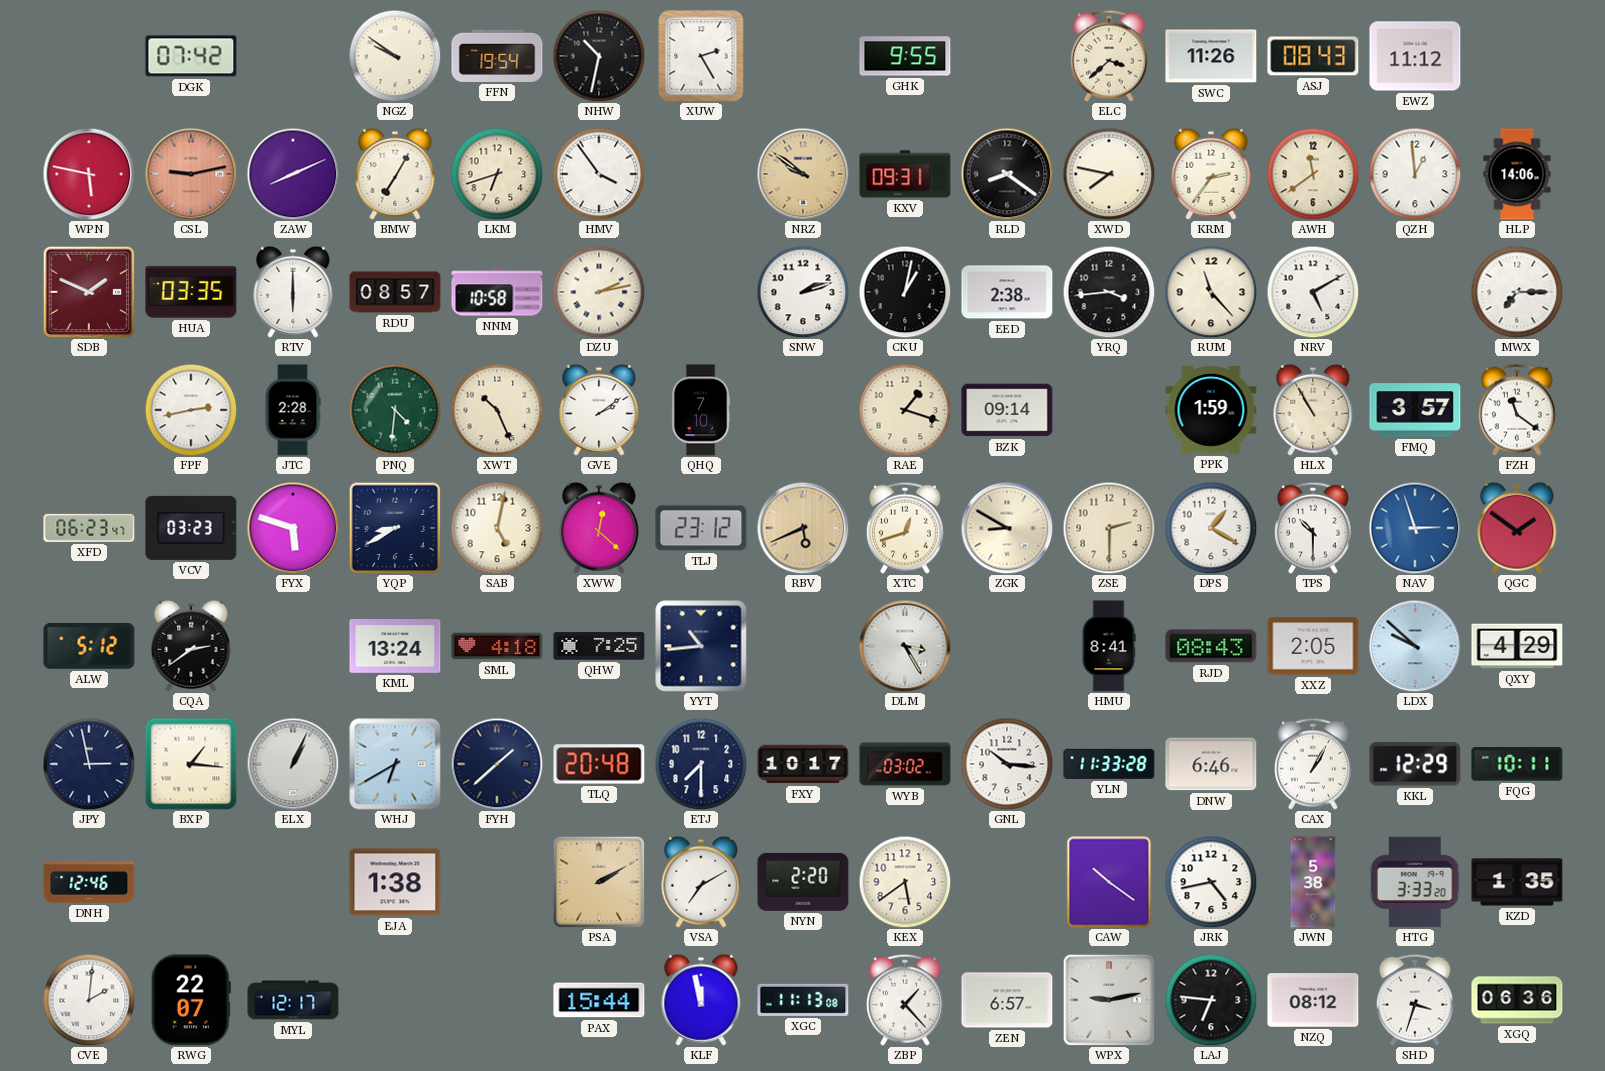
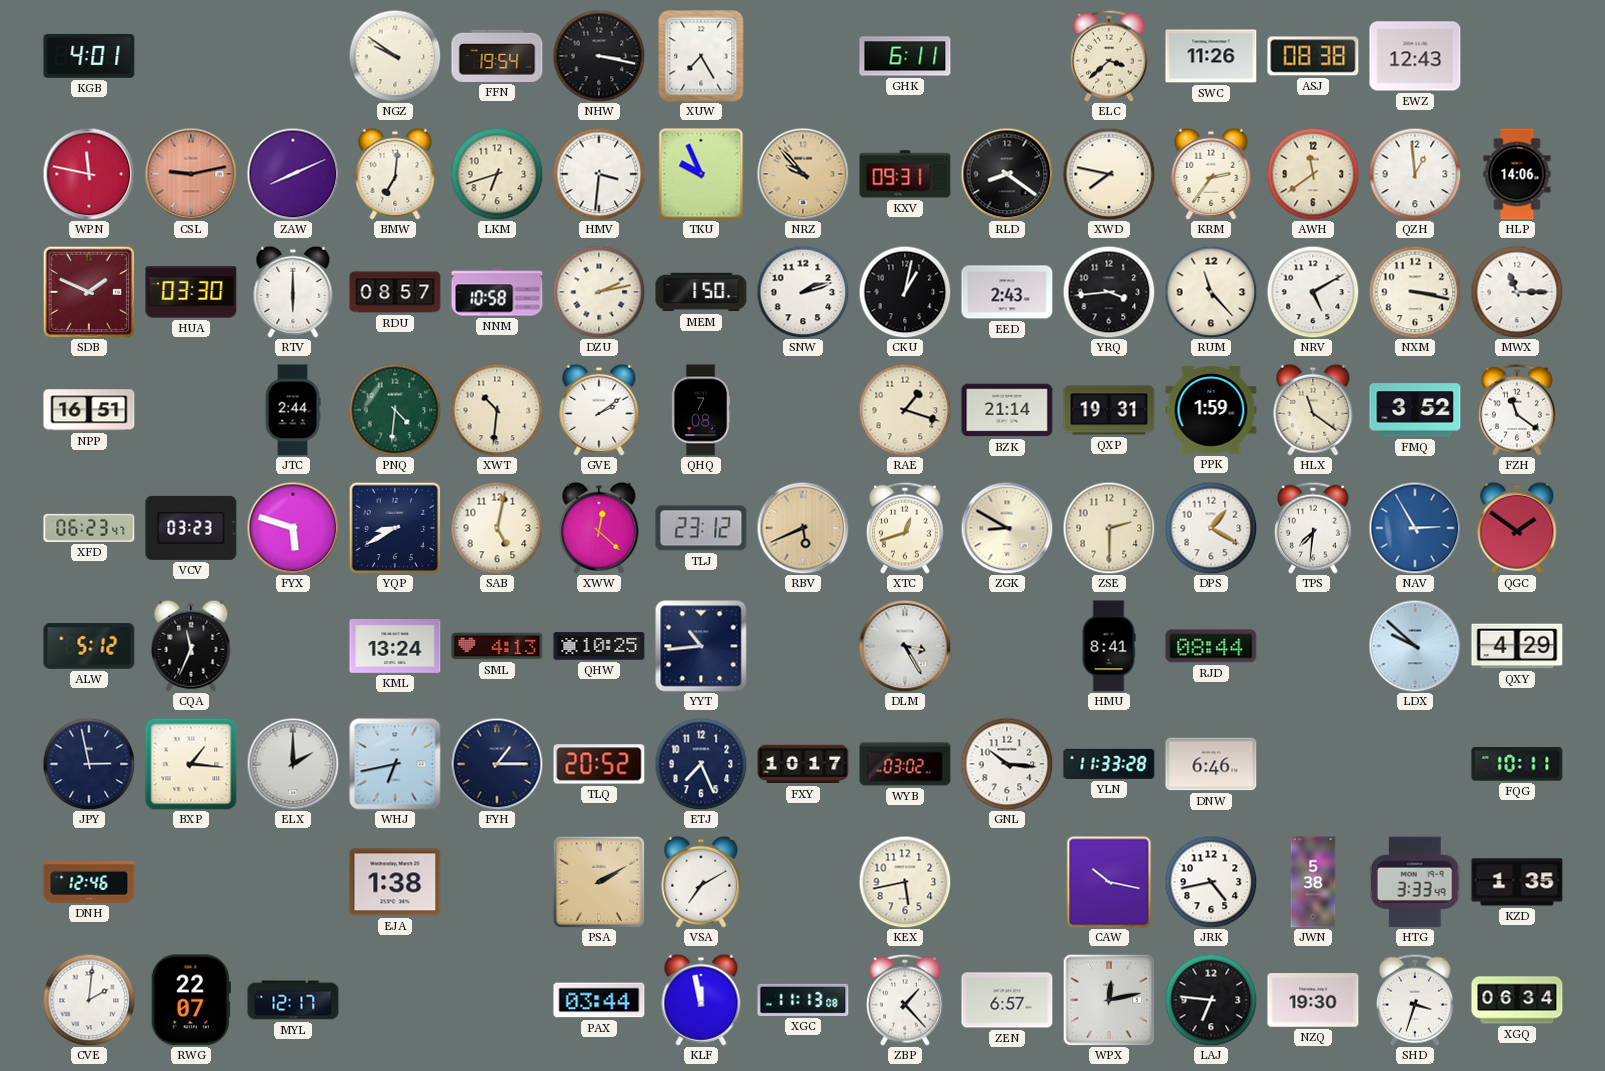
KGB: none -> 4:01
DGK: 07:42 -> none
NHW: 10:32 -> 3:17
XUW: 2:25 -> 7:25
GHK: 9:55 -> 6:11
ASJ: 08:43 -> 08:38
EWZ: 11:12 -> 12:43
WPN: 5:47 -> 11:47
BMW: 7:05 -> 7:01
HMV: 3:54 -> 3:31
TKU: none -> 9:56
NRZ: 9:51 -> 9:53
HUA: 03:35 -> 03:30
MEM: none -> 1:50
EED: 2:38 -> 2:43
NXM: none -> 3:17
MWX: 7:15 -> 11:15
NPP: none -> 16:51
FPF: 2:43 -> none
JTC: 2:28 -> 2:44
XWT: 10:26 -> 10:31
QHQ: 7:10 -> 7:08
BZK: 09:14 -> 21:14
QXP: none -> 19:31
HLX: 10:55 -> 11:21
FMQ: 3:57 -> 3:52
TPS: 10:30 -> 7:31
NAV: 2:57 -> 2:55
CQA: 2:39 -> 11:34
SML: 4:18 -> 4:13
QHW: 7:25 -> 10:25
RJD: 08:43 -> 08:44
XXZ: 2:05 -> none
ELX: 1:04 -> 2:00
WHJ: 6:40 -> 6:43
FYH: 1:38 -> 1:15
TLQ: 20:48 -> 20:52
ETJ: 7:30 -> 7:26
CAX: 1:05 -> none
KKL: 12:29 -> none
NYN: 2:20 -> none
KEX: 5:39 -> 5:43
CAW: 10:21 -> 10:17
HTG: 3:33:20 -> 3:33:49
PAX: 15:44 -> 03:44
WPX: 9:13 -> 12:13
NZQ: 08:12 -> 19:30
XGQ: 06:36 -> 06:34
